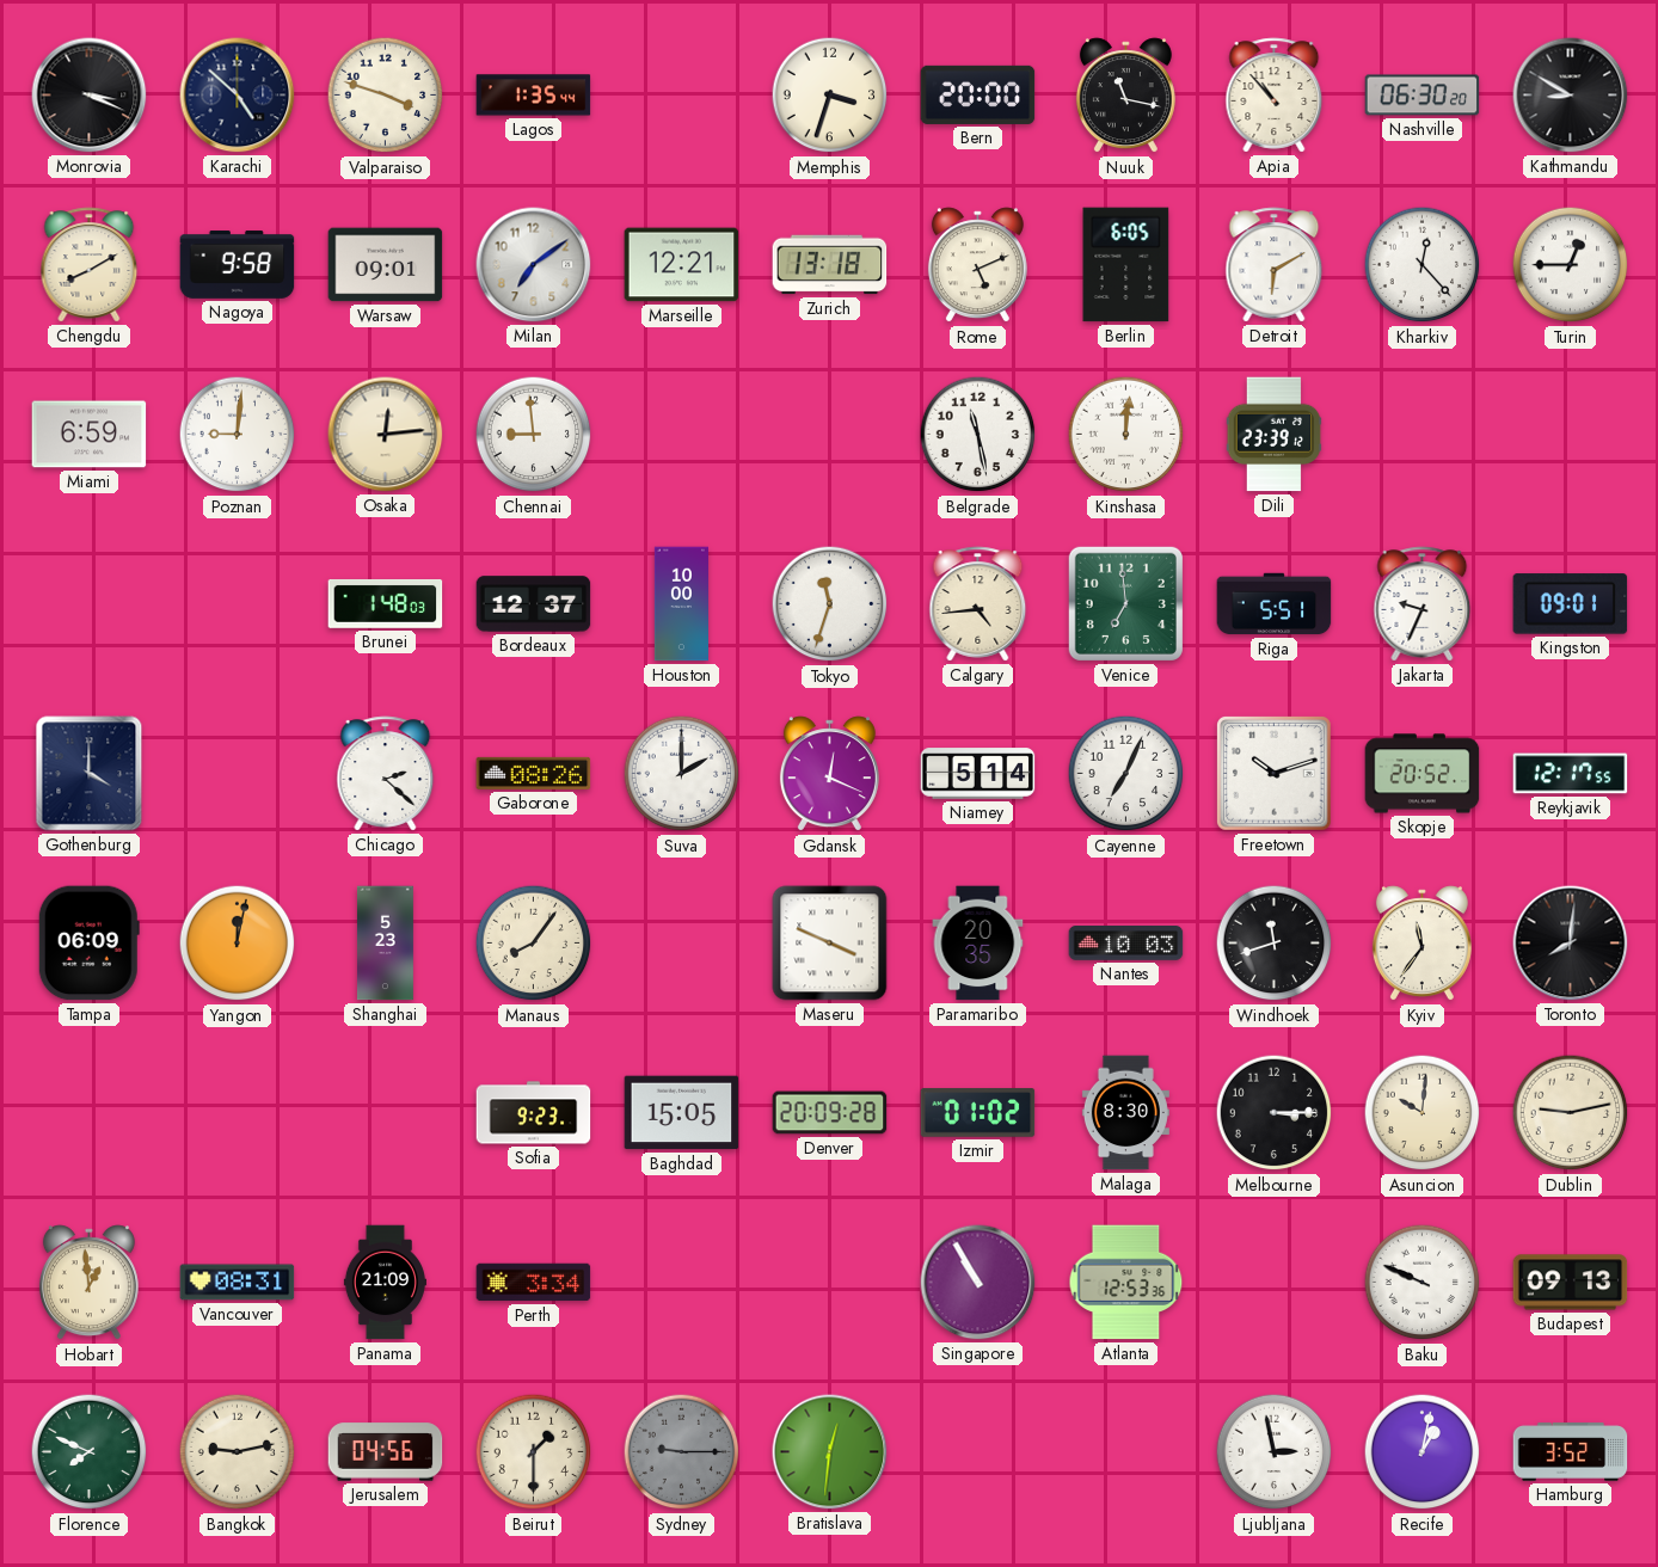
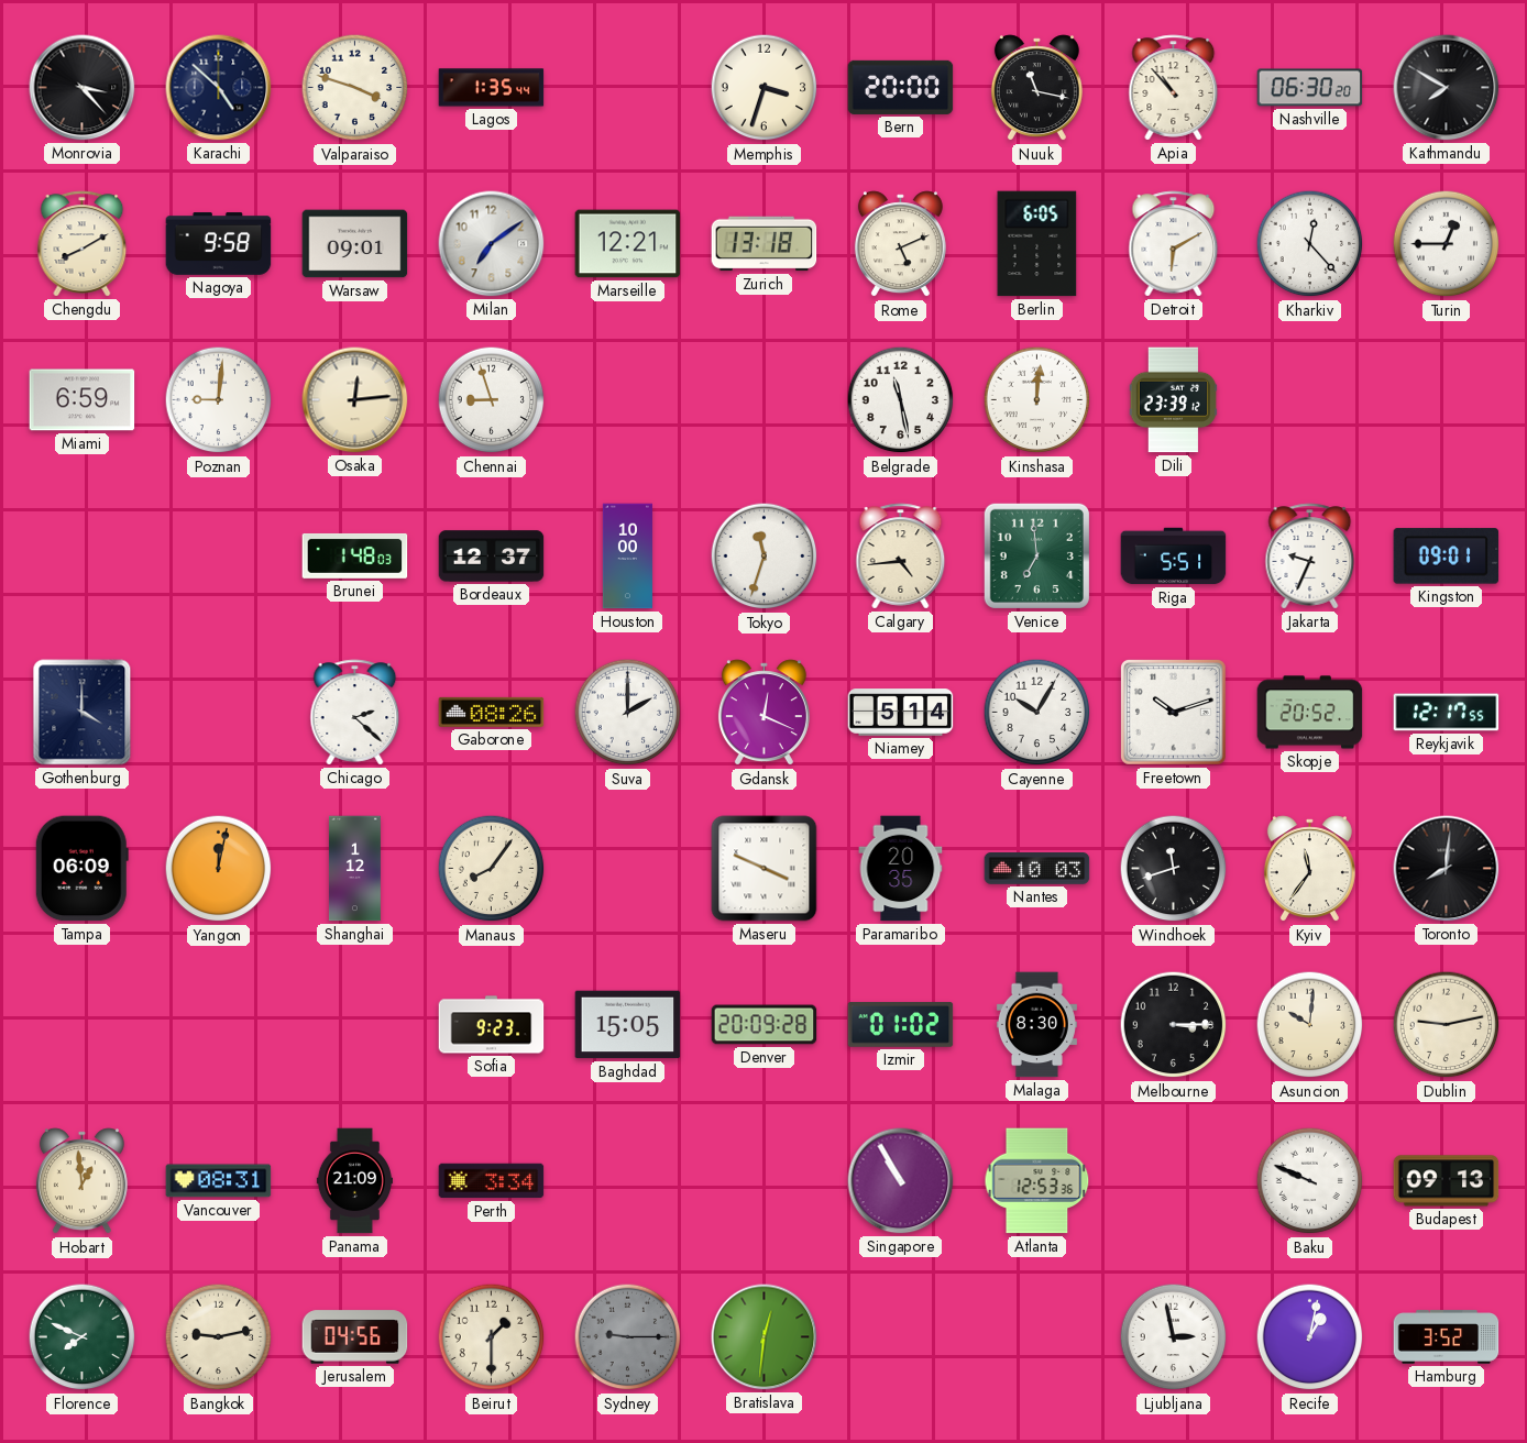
Monrovia: 3:19 -> 3:23
Kathmandu: 8:50 -> 7:50
Chennai: 8:59 -> 8:57
Cayenne: 7:04 -> 10:05
Shanghai: 5:23 -> 1:12
